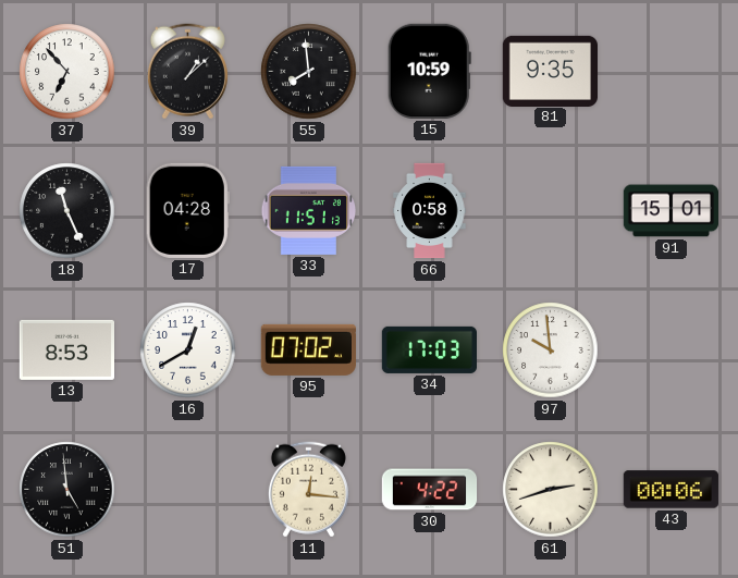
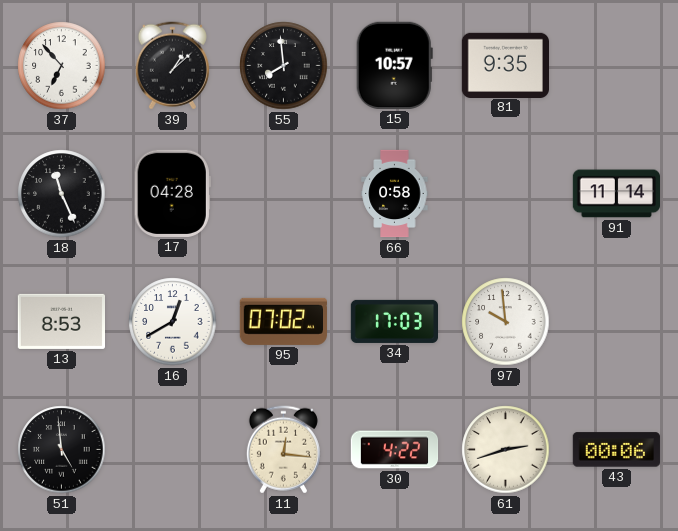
15: 10:59 -> 10:57
33: 11:51 -> none
91: 15:01 -> 11:14
